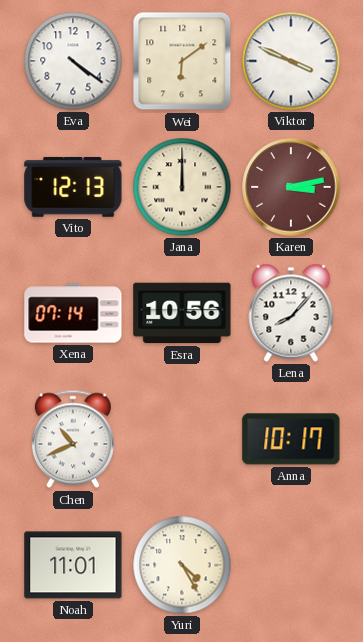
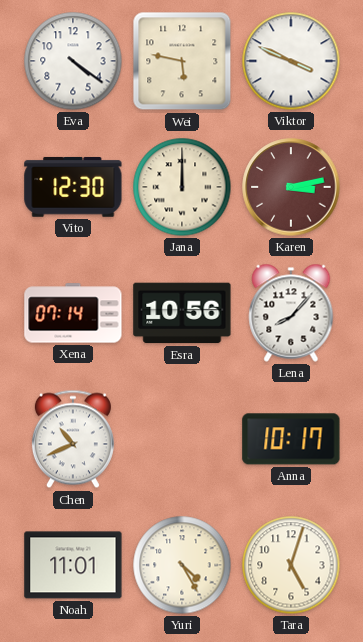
Wei: 6:09 -> 5:47
Vito: 12:13 -> 12:30
Tara: none -> 5:03
